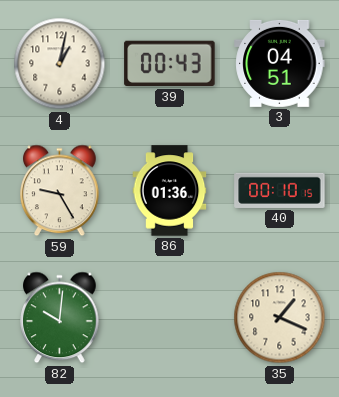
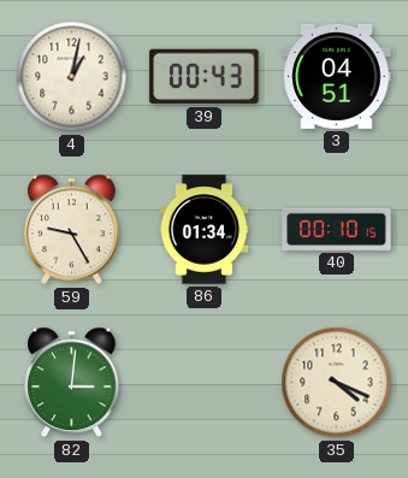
86: 01:36 -> 01:34
82: 10:01 -> 3:01
35: 1:19 -> 4:19
